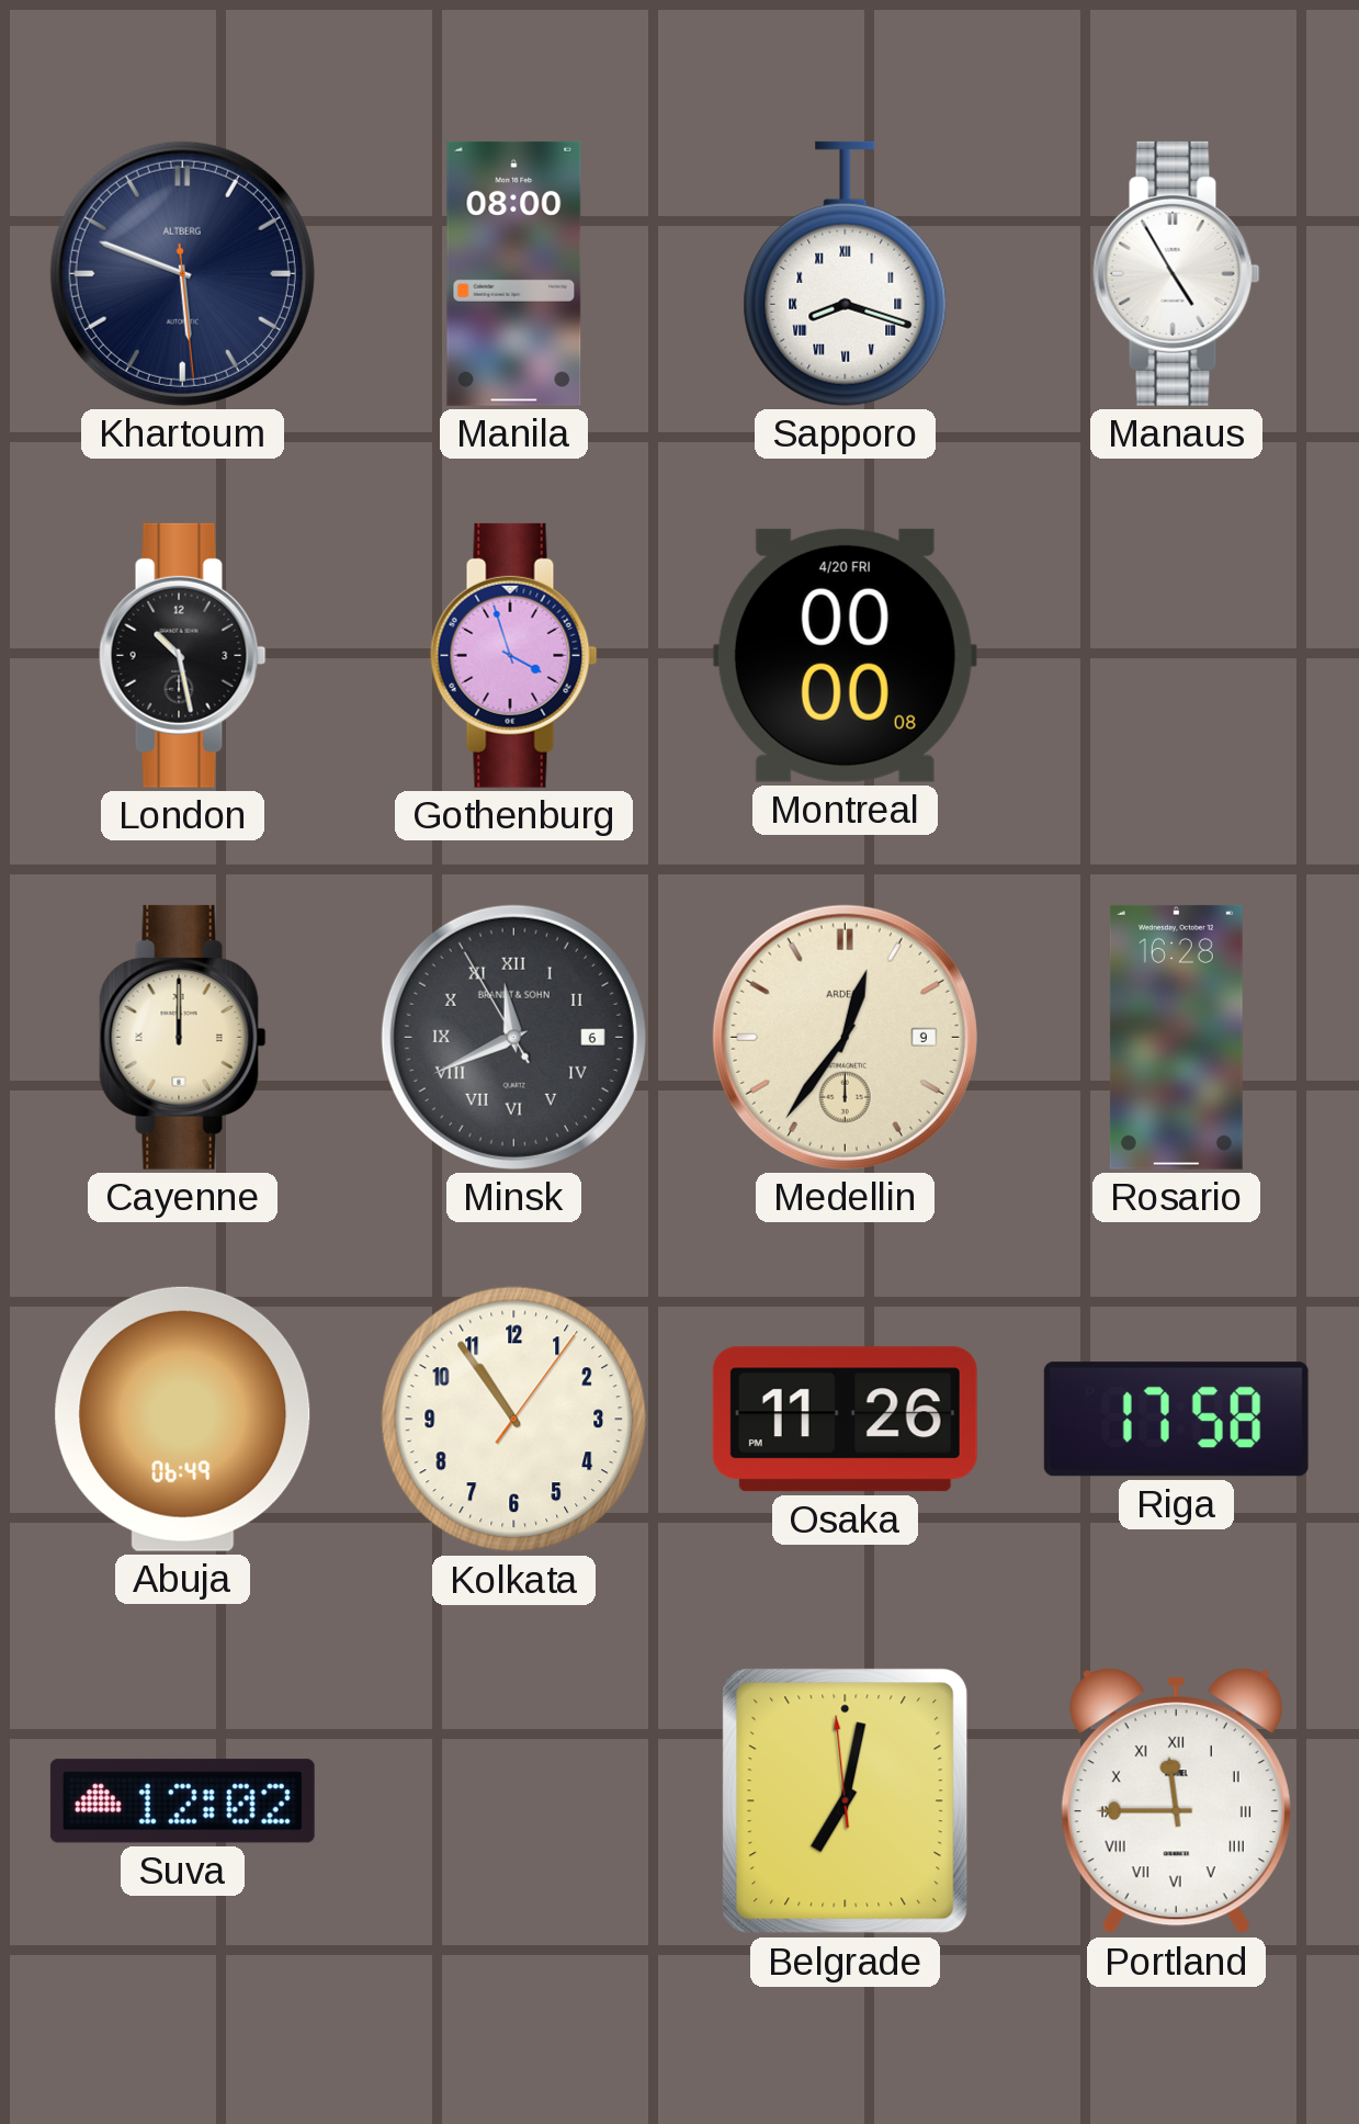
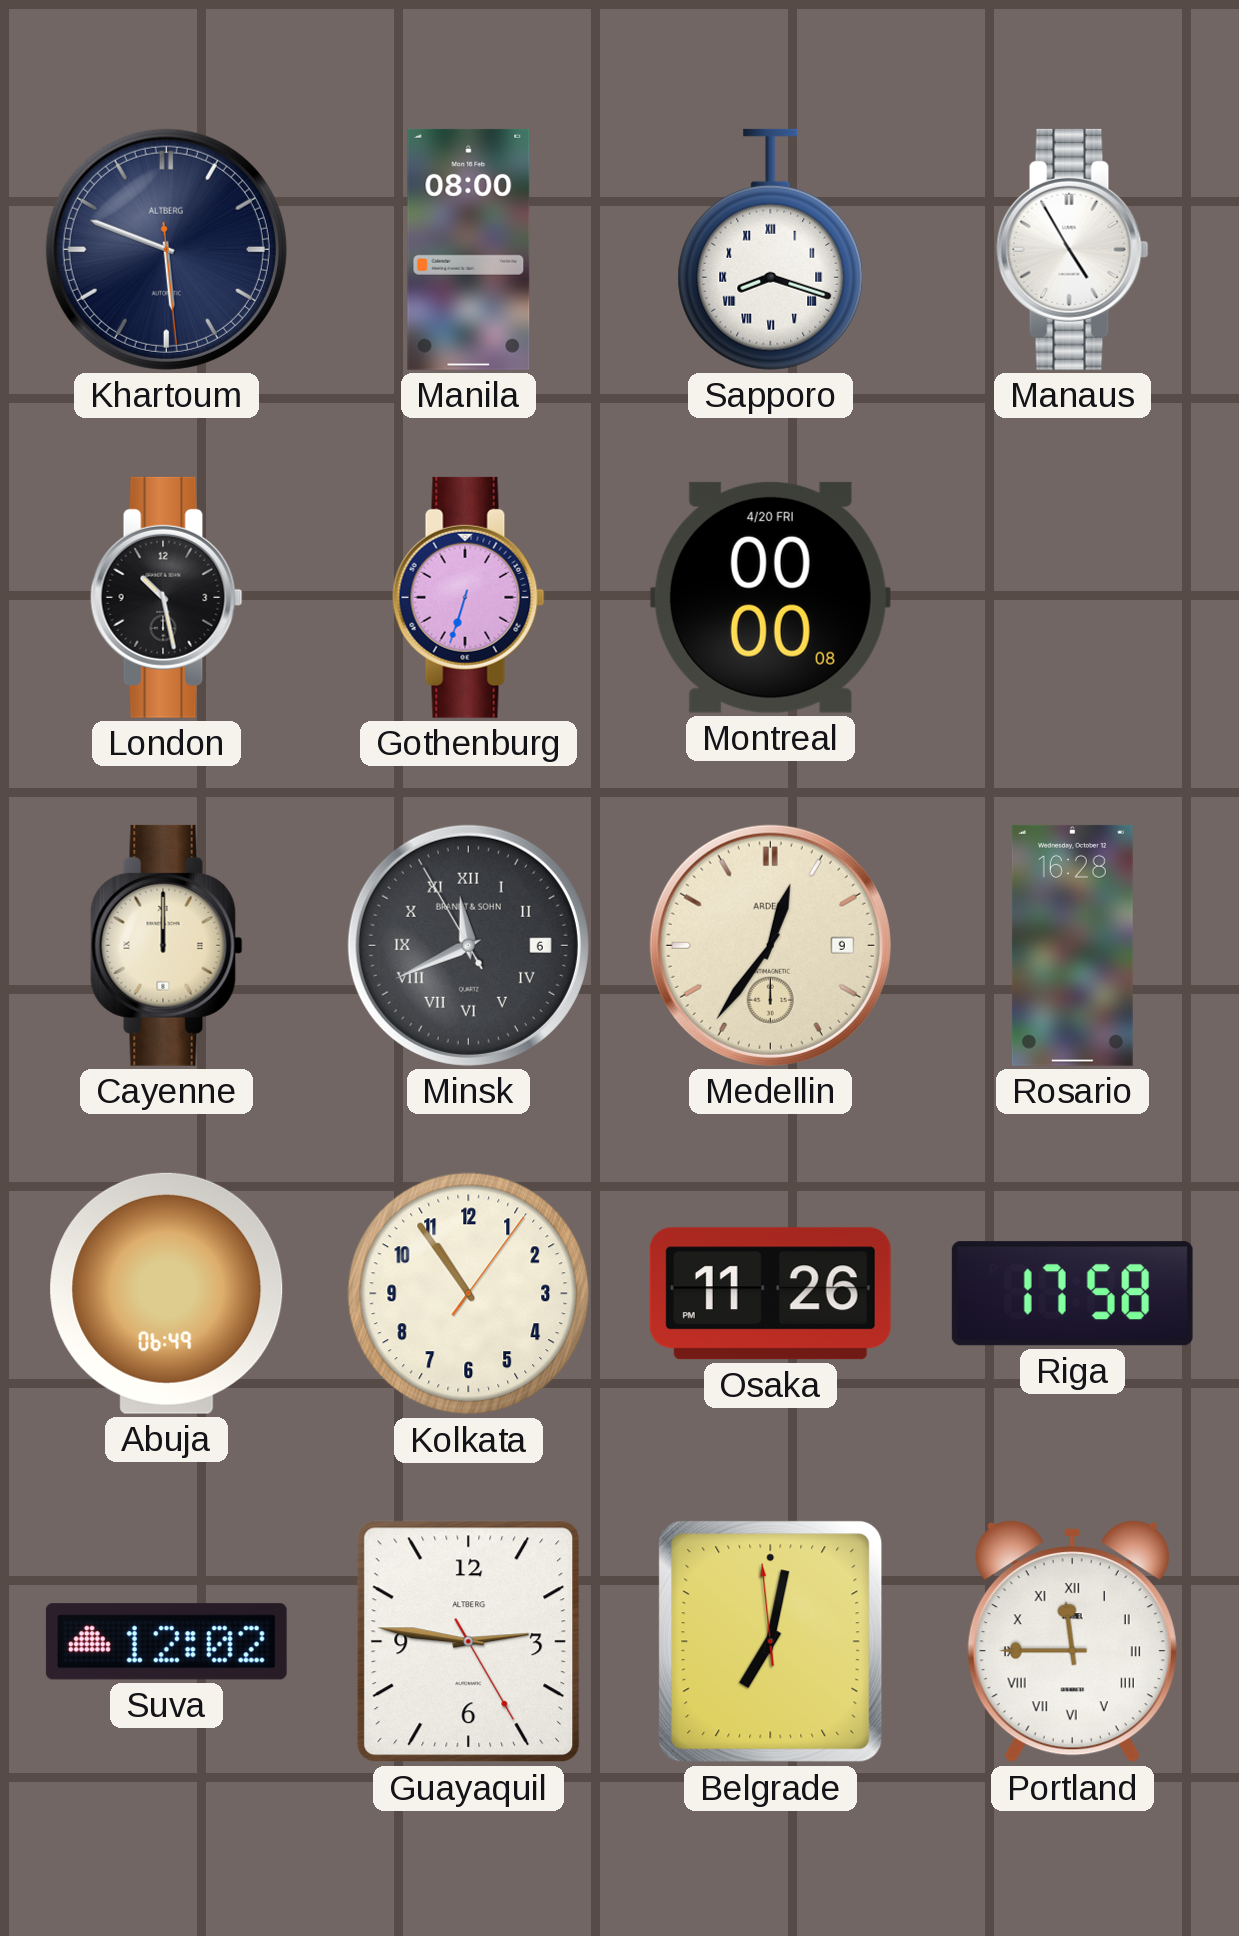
Gothenburg: 3:57 -> 6:33
Guayaquil: none -> 2:46
